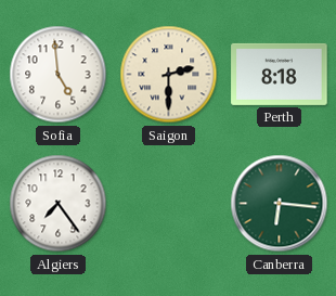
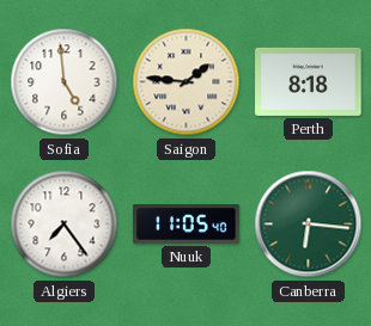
Saigon: 2:30 -> 1:46
Nuuk: none -> 11:05
